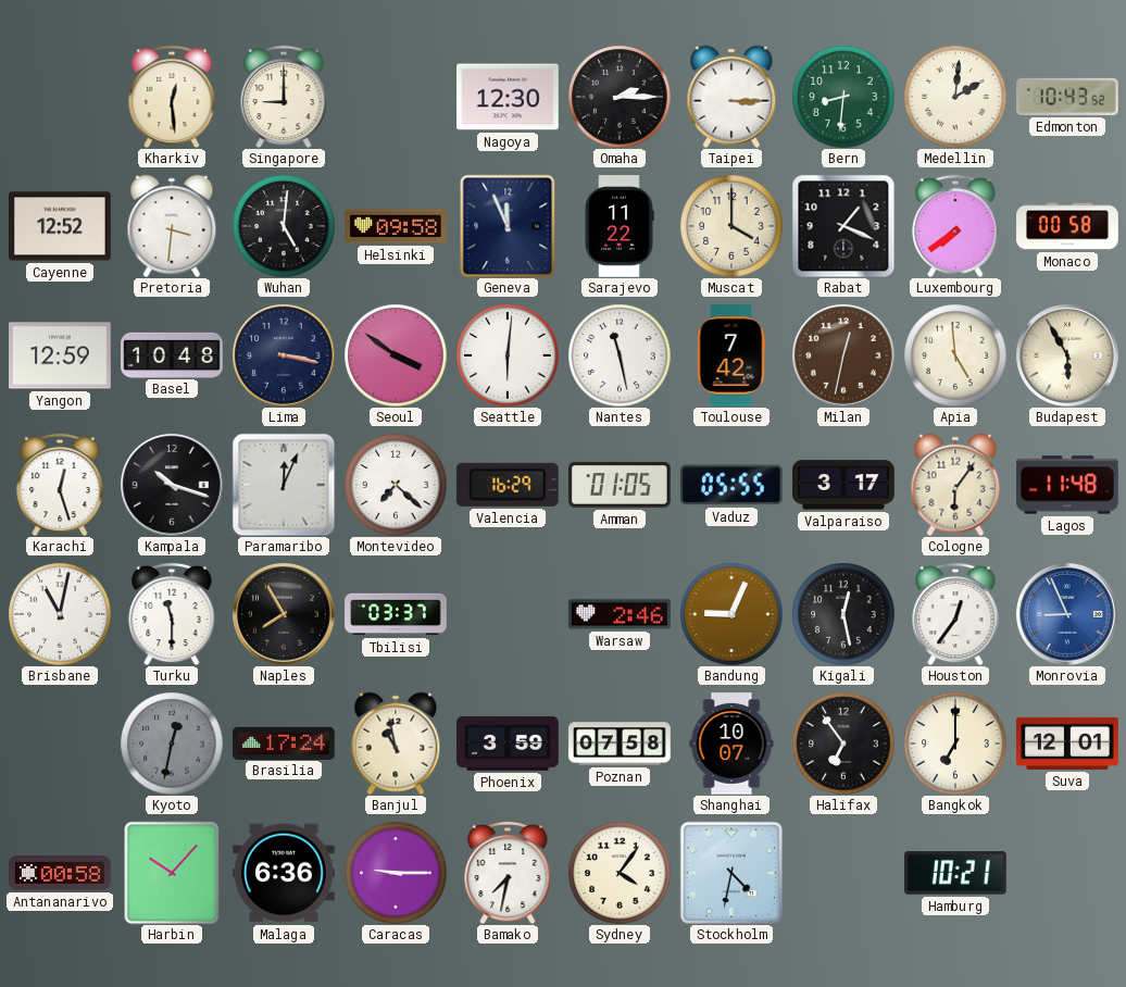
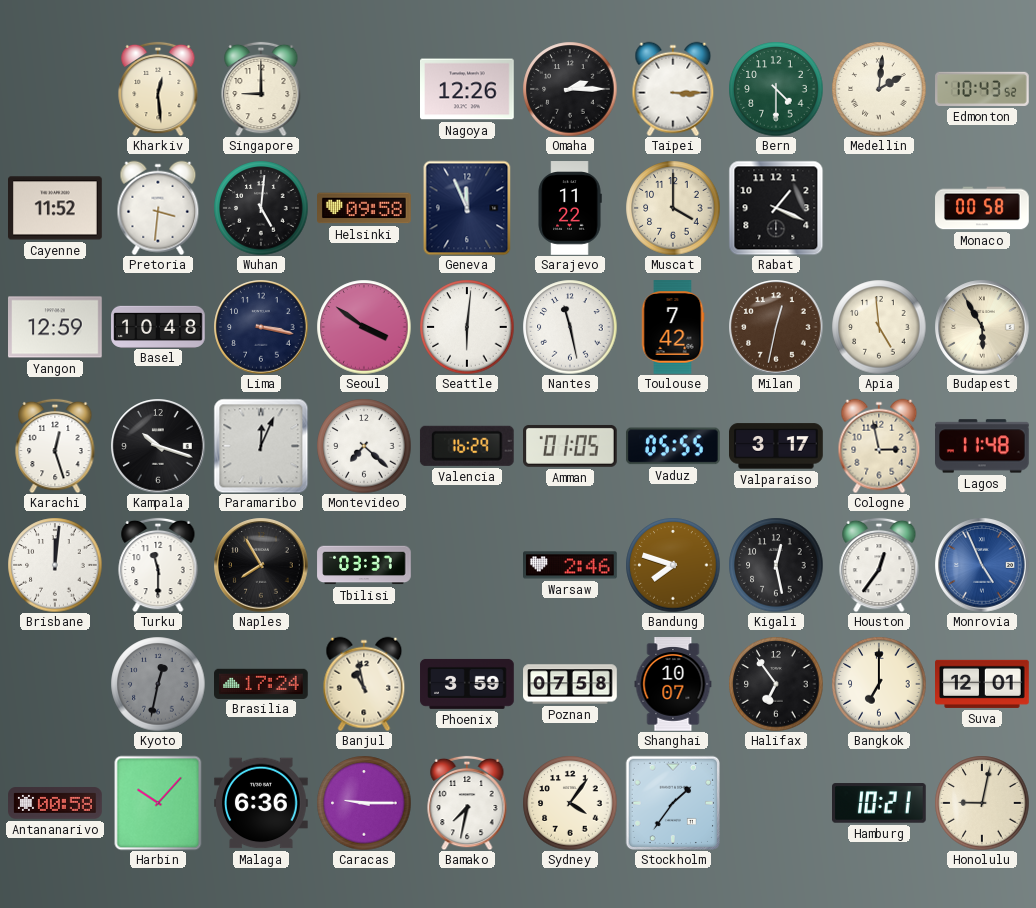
Nagoya: 12:30 -> 12:26
Bern: 8:31 -> 4:30
Cayenne: 12:52 -> 11:52
Luxembourg: 7:39 -> none
Cologne: 6:06 -> 2:58
Brisbane: 11:02 -> 12:01
Bandung: 9:04 -> 7:48
Monrovia: 8:56 -> 4:56
Stockholm: 4:32 -> 1:36
Honolulu: none -> 9:02
